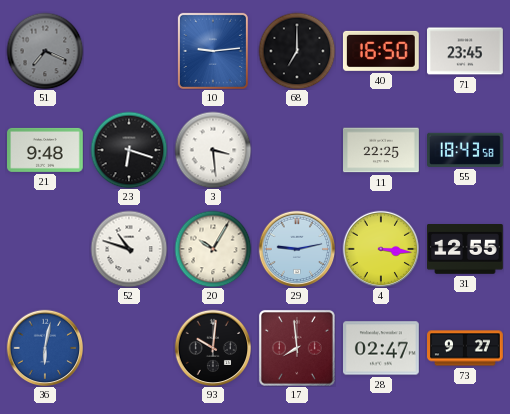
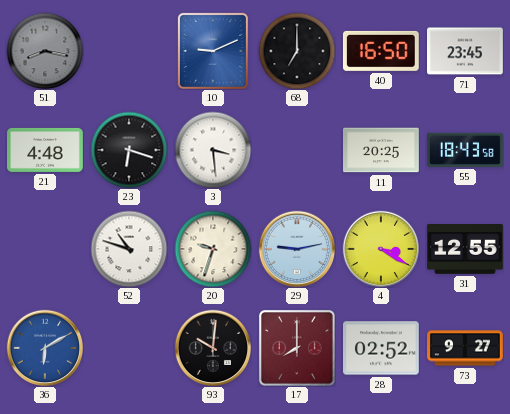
51: 7:19 -> 8:17
10: 9:14 -> 9:11
21: 9:48 -> 4:48
11: 22:25 -> 20:25
20: 10:05 -> 9:33
4: 3:16 -> 3:20
36: 6:02 -> 6:10
17: 7:59 -> 8:00
28: 02:47 -> 02:52
